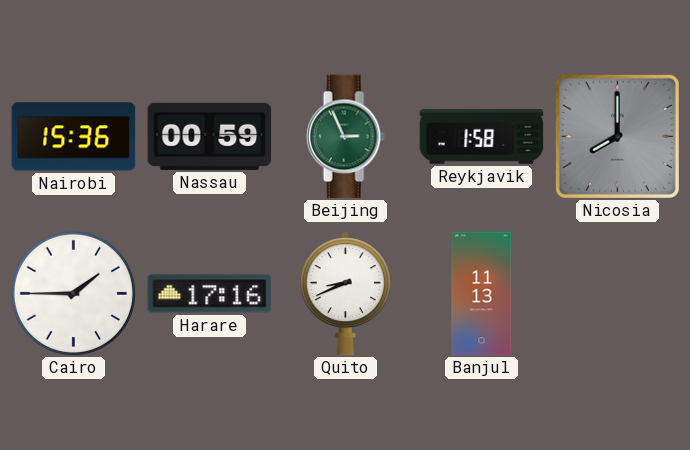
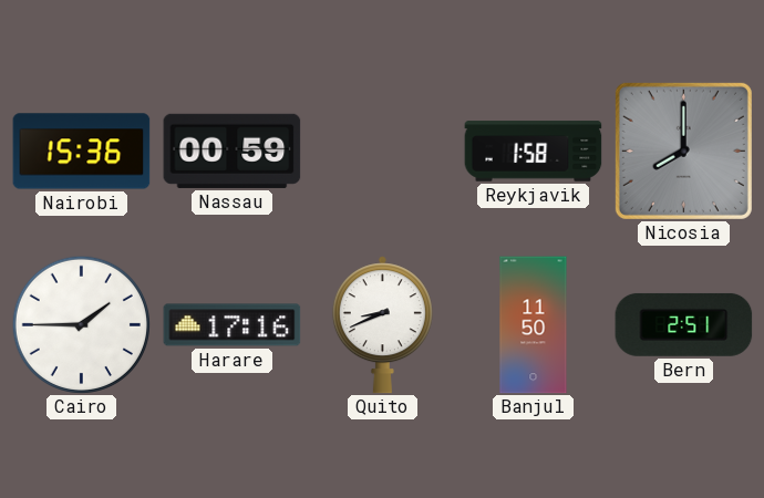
Beijing: 2:56 -> none
Banjul: 11:13 -> 11:50
Bern: none -> 2:51
